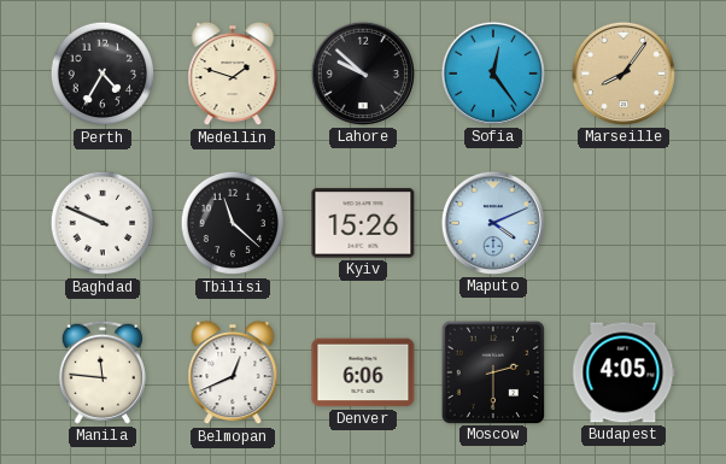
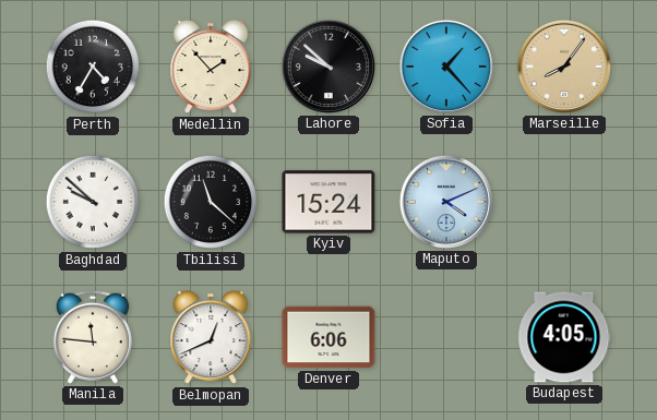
Medellin: 1:48 -> 1:53
Sofia: 12:24 -> 1:23
Baghdad: 9:49 -> 9:52
Kyiv: 15:26 -> 15:24
Moscow: 2:30 -> none
